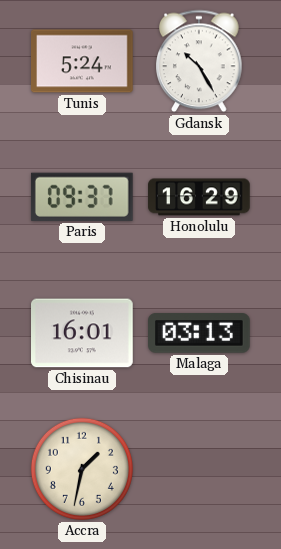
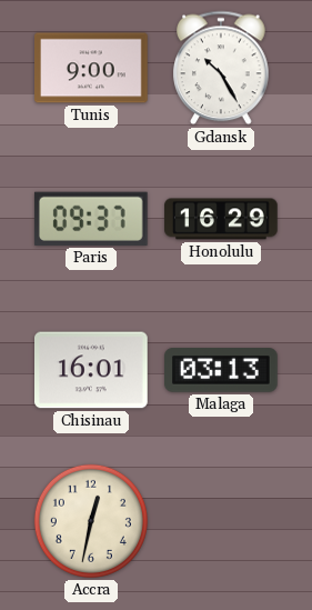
Tunis: 5:24 -> 9:00
Accra: 1:32 -> 12:32
